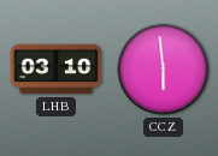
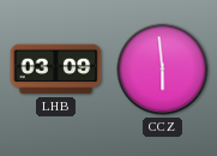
LHB: 03:10 -> 03:09
